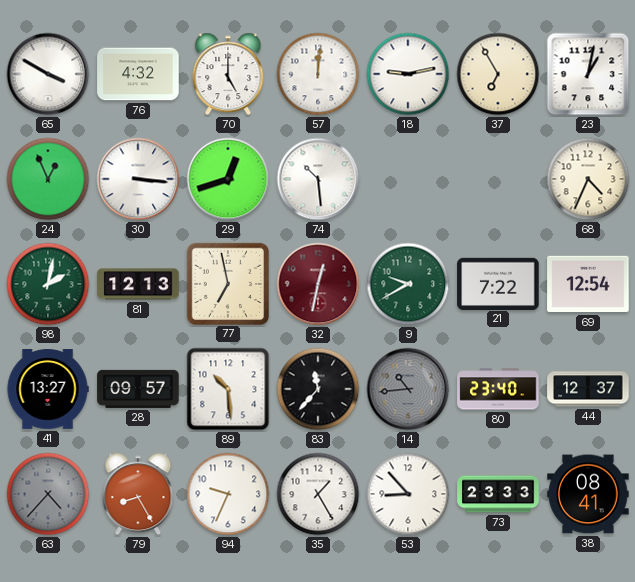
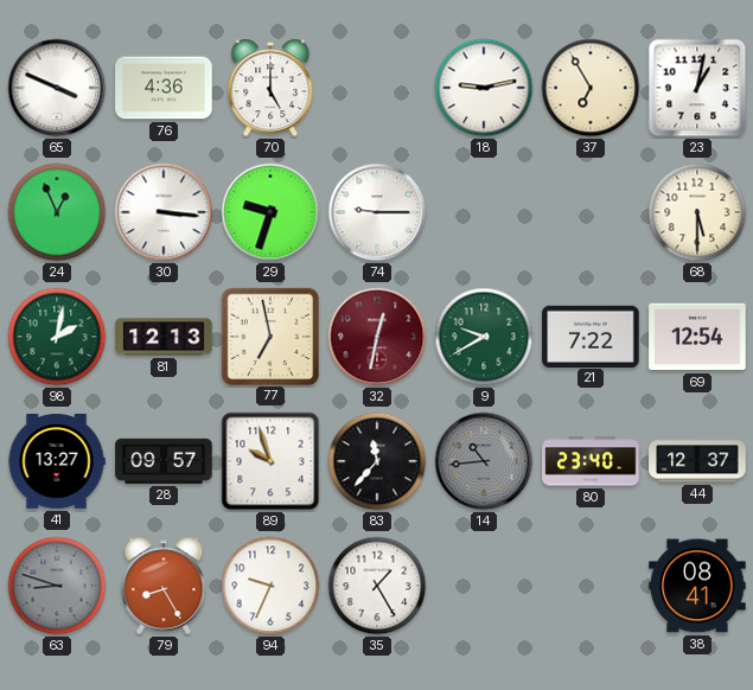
65: 3:50 -> 3:49
76: 4:32 -> 4:36
57: 12:01 -> none
29: 12:42 -> 9:33
74: 10:29 -> 9:15
68: 4:34 -> 5:30
89: 10:29 -> 9:57
63: 4:37 -> 8:48
53: 8:53 -> none
73: 23:33 -> none
